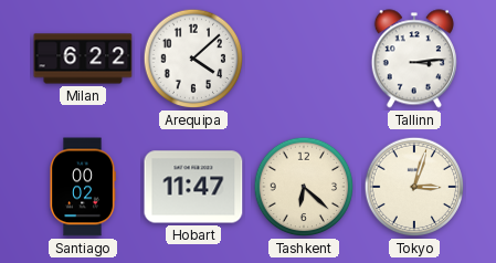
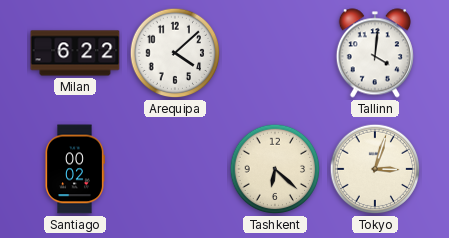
Tallinn: 3:14 -> 4:01
Hobart: 11:47 -> none
